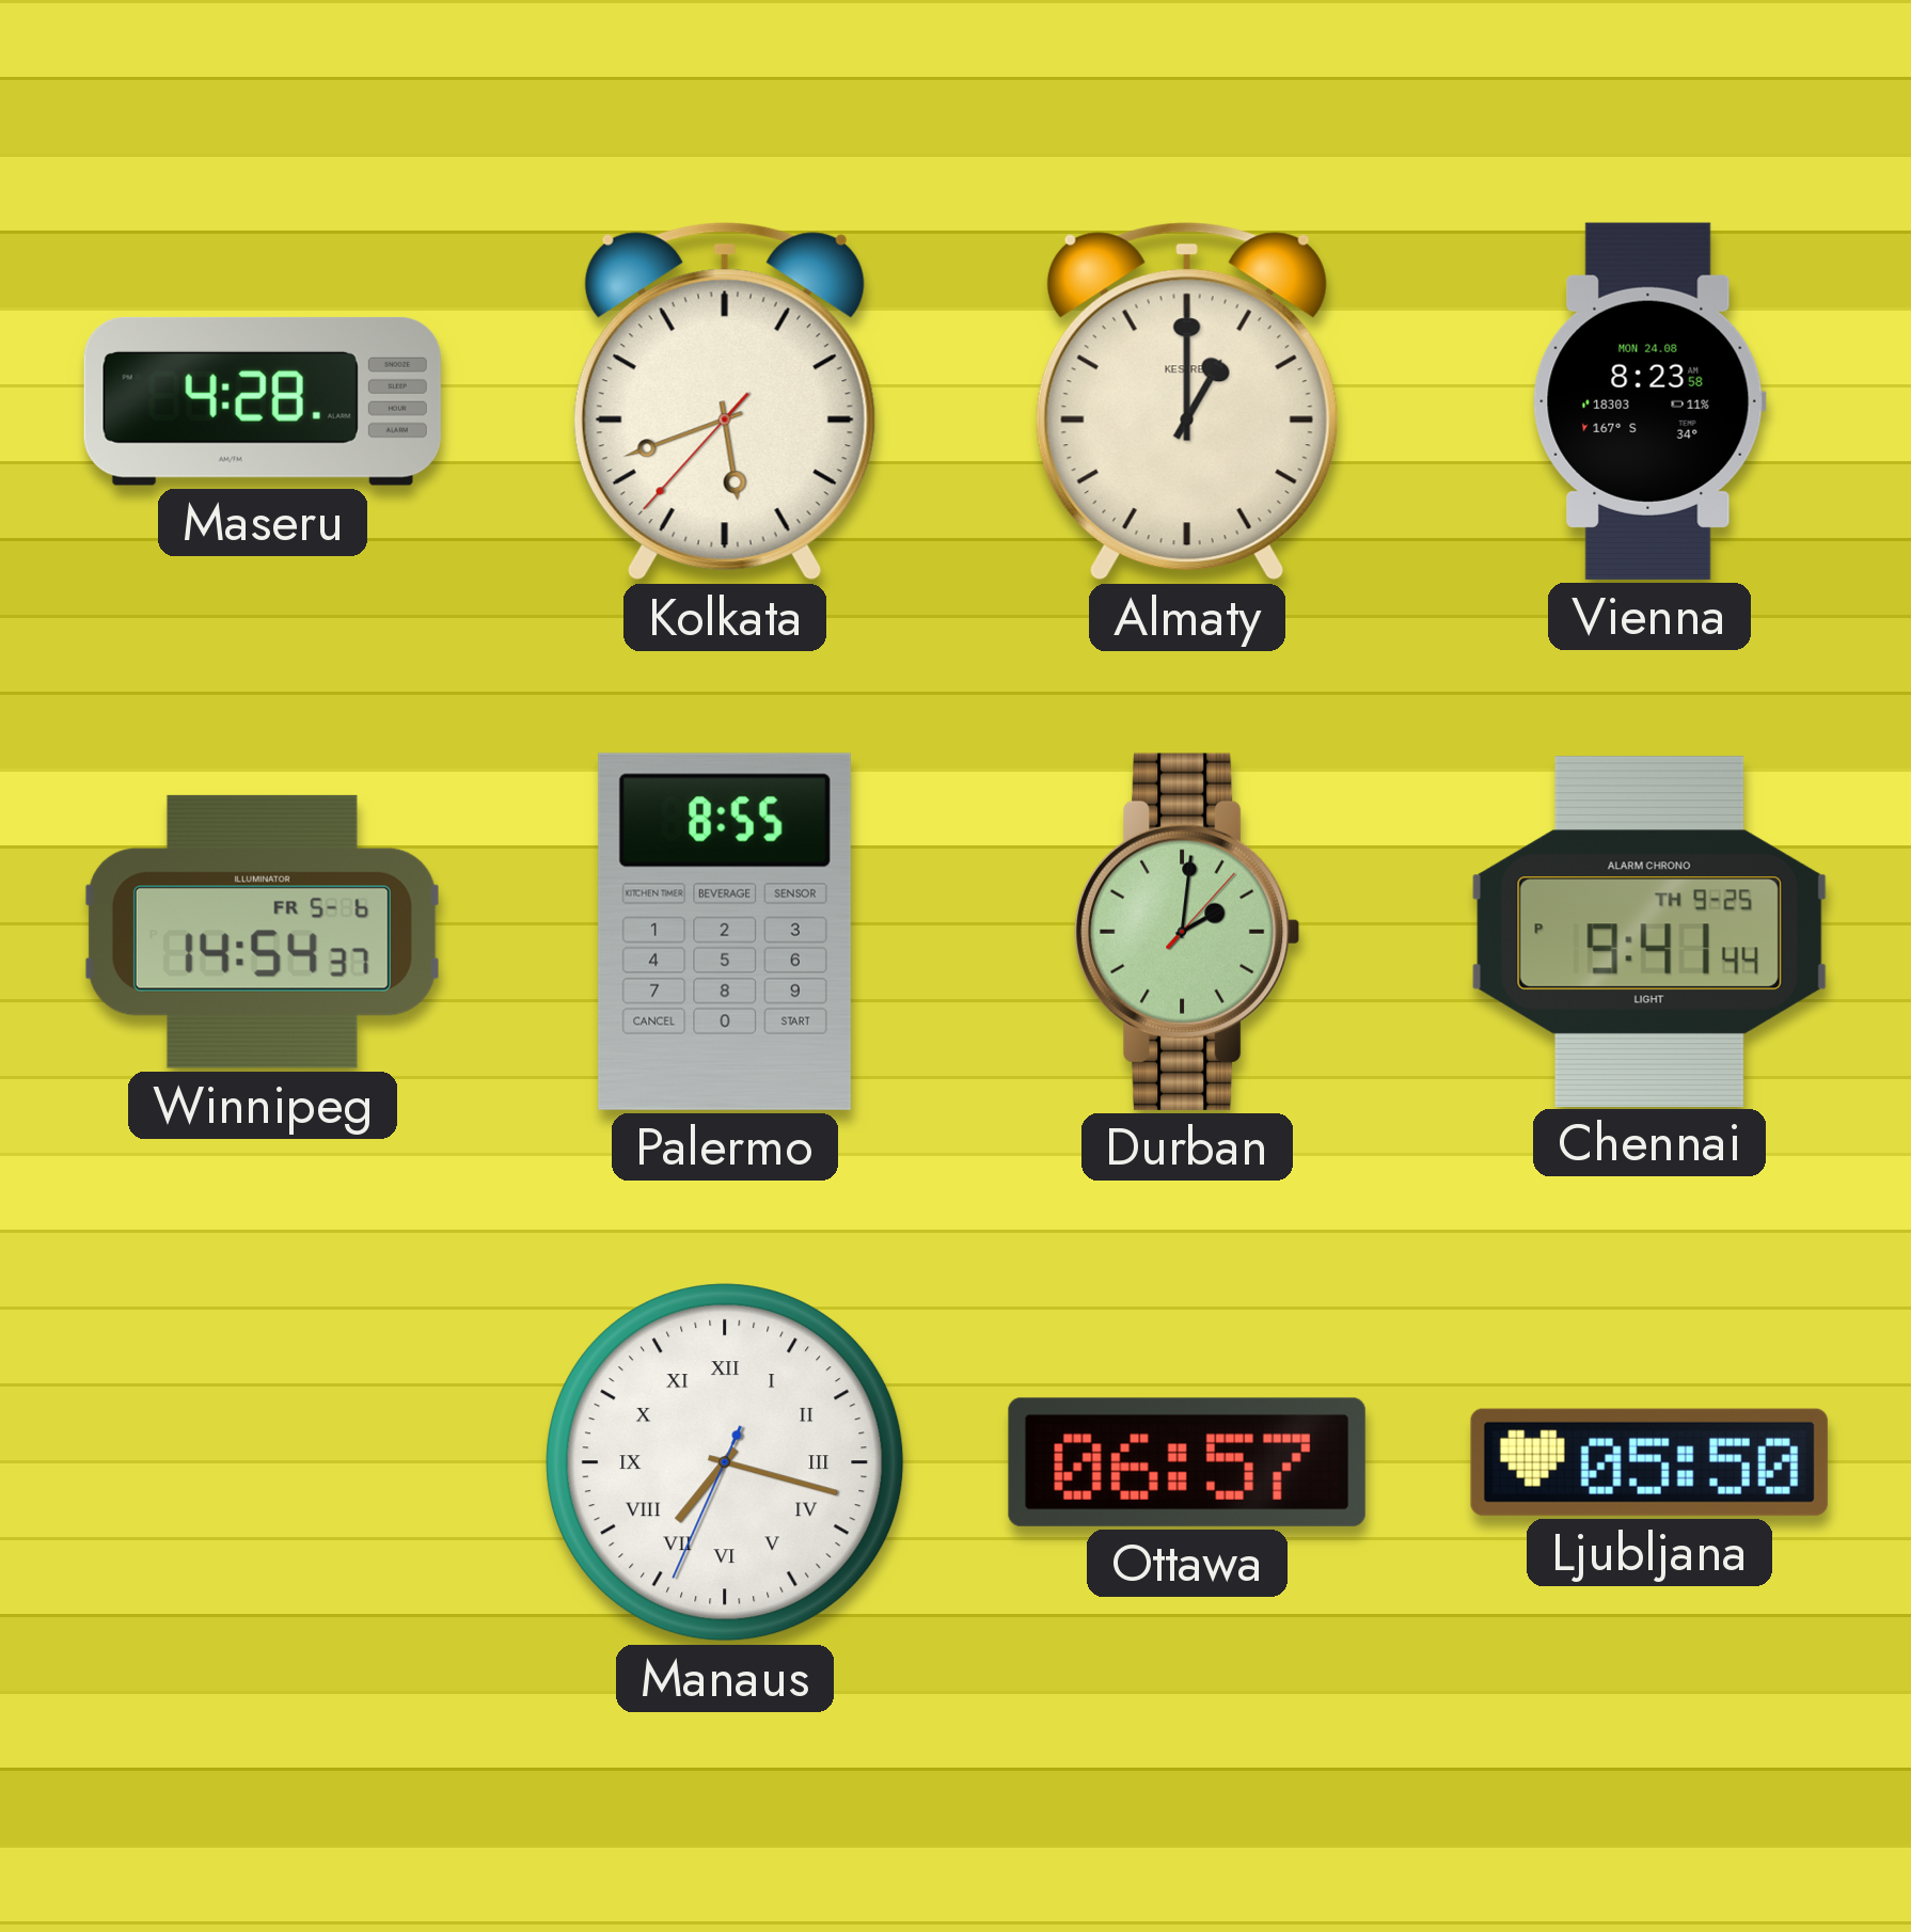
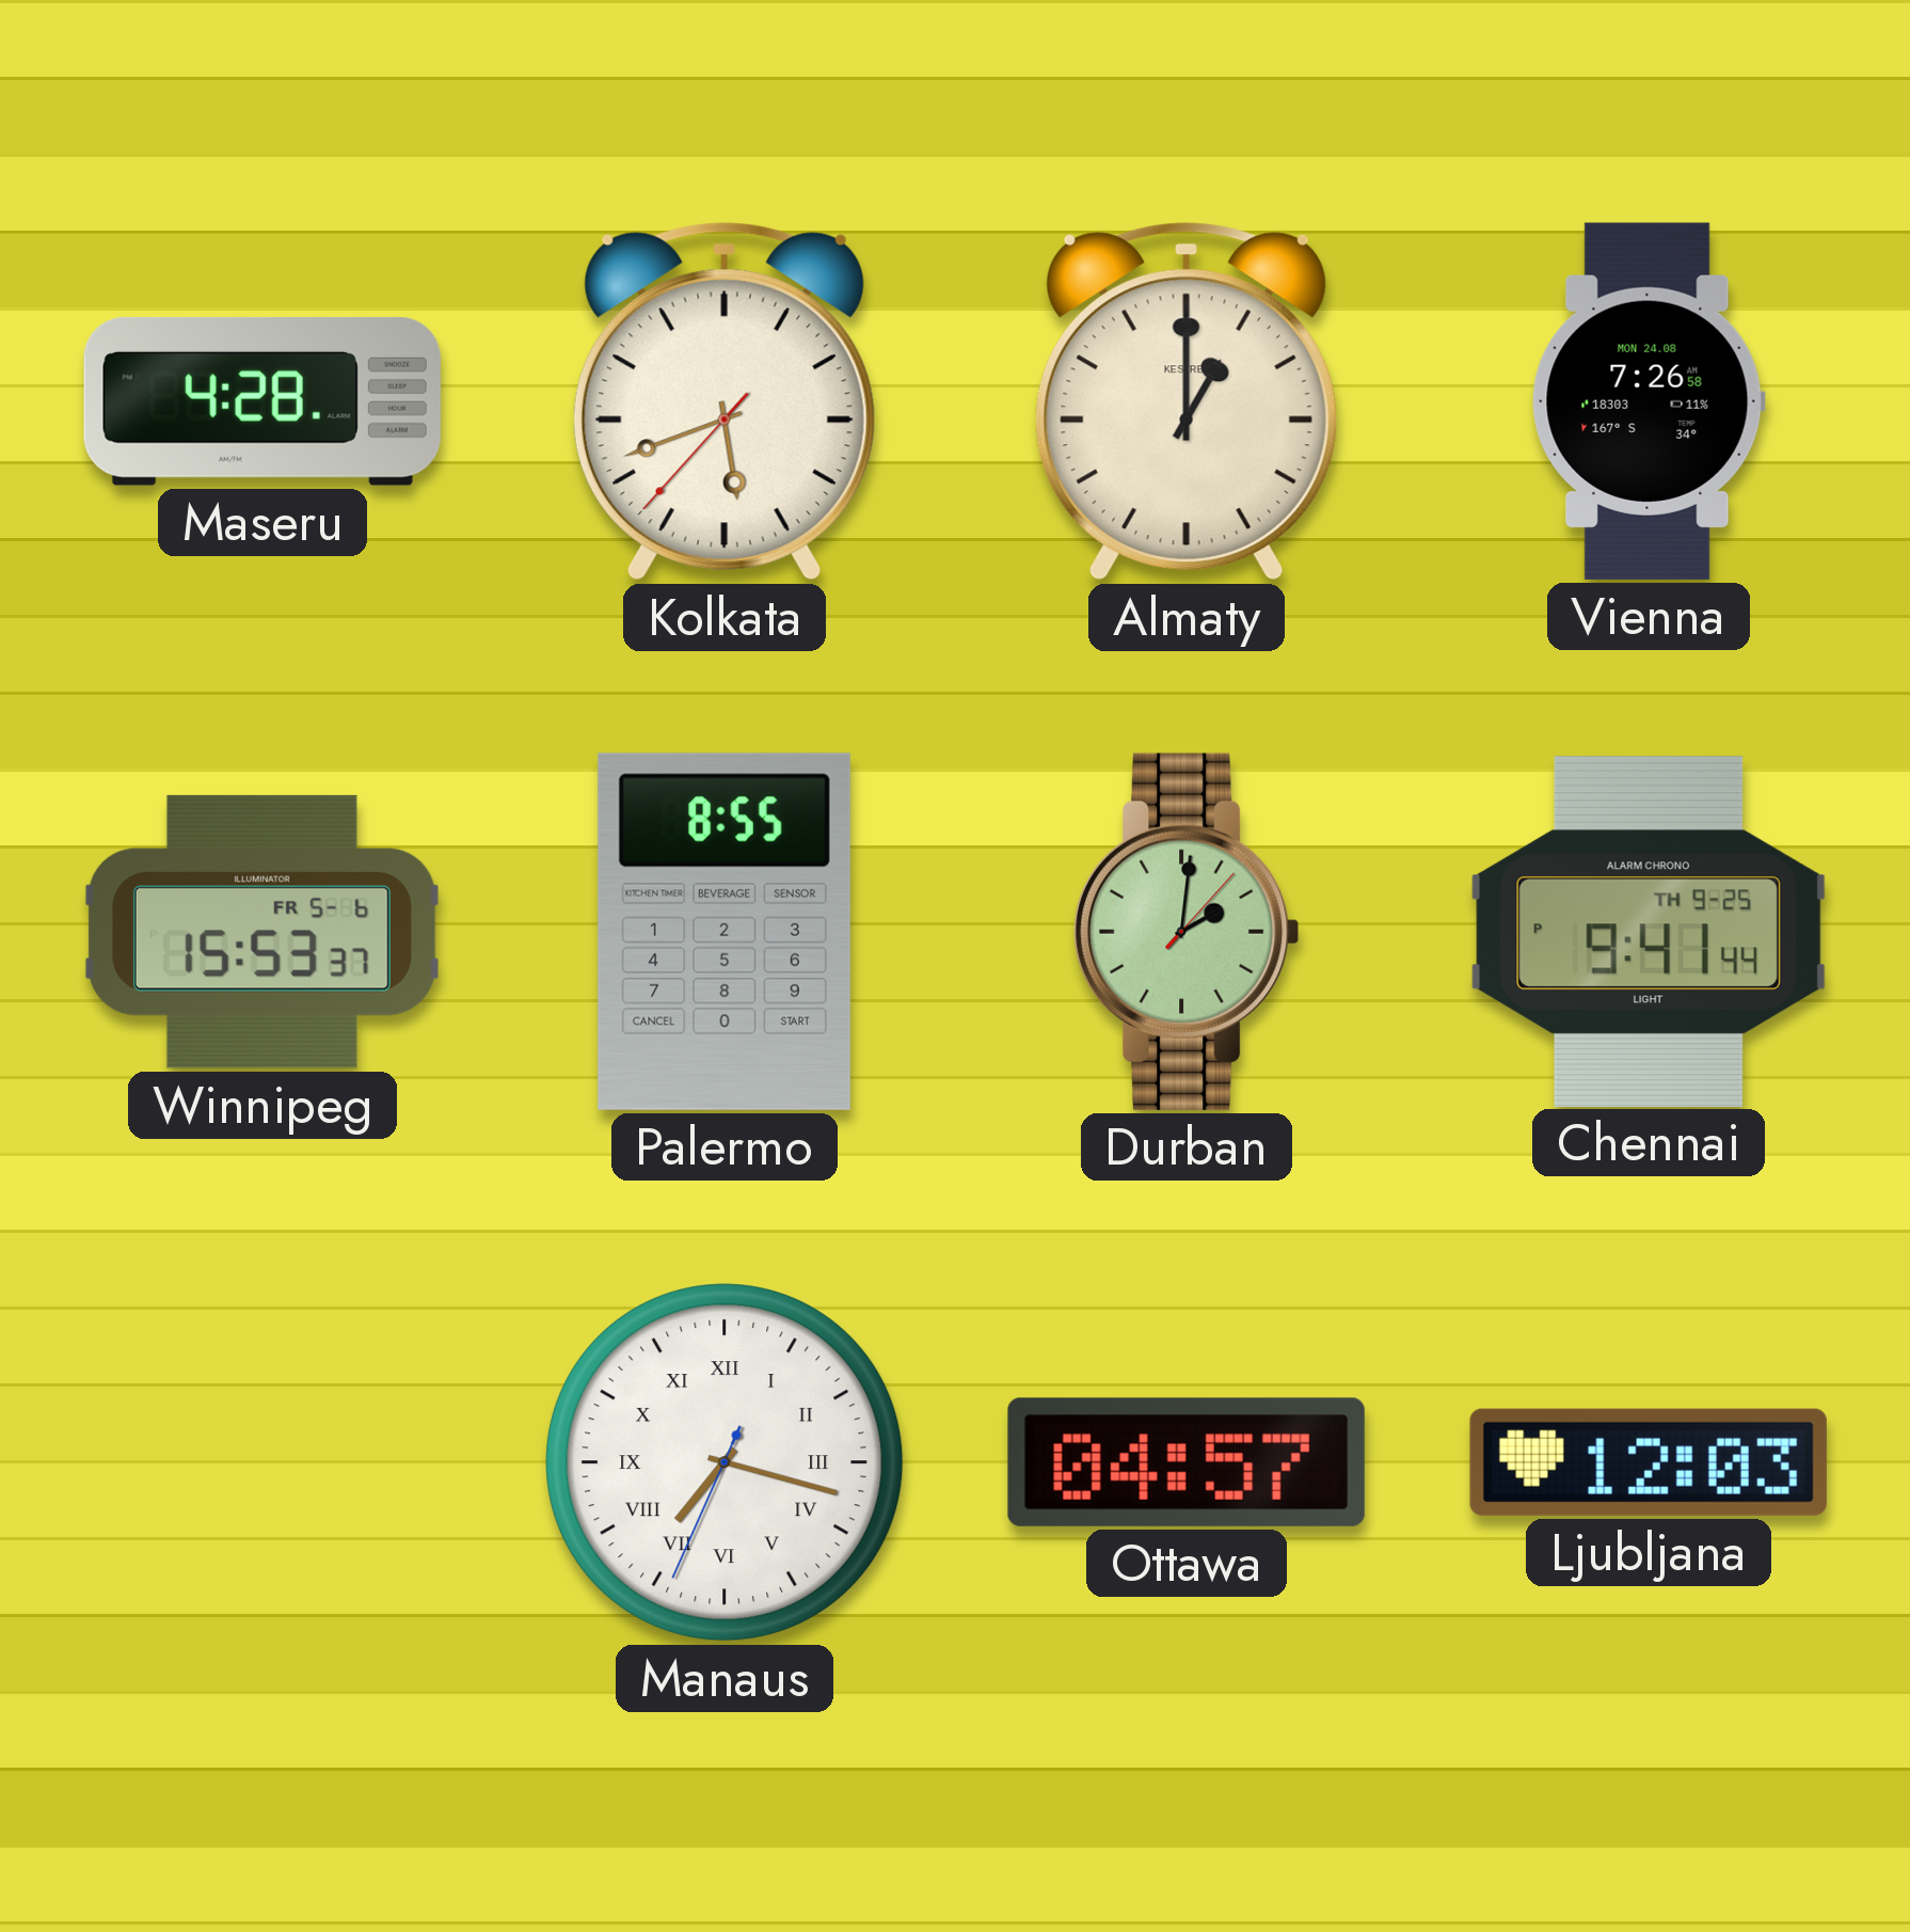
Vienna: 8:23 -> 7:26
Winnipeg: 14:54 -> 15:53
Ottawa: 06:57 -> 04:57
Ljubljana: 05:50 -> 12:03
